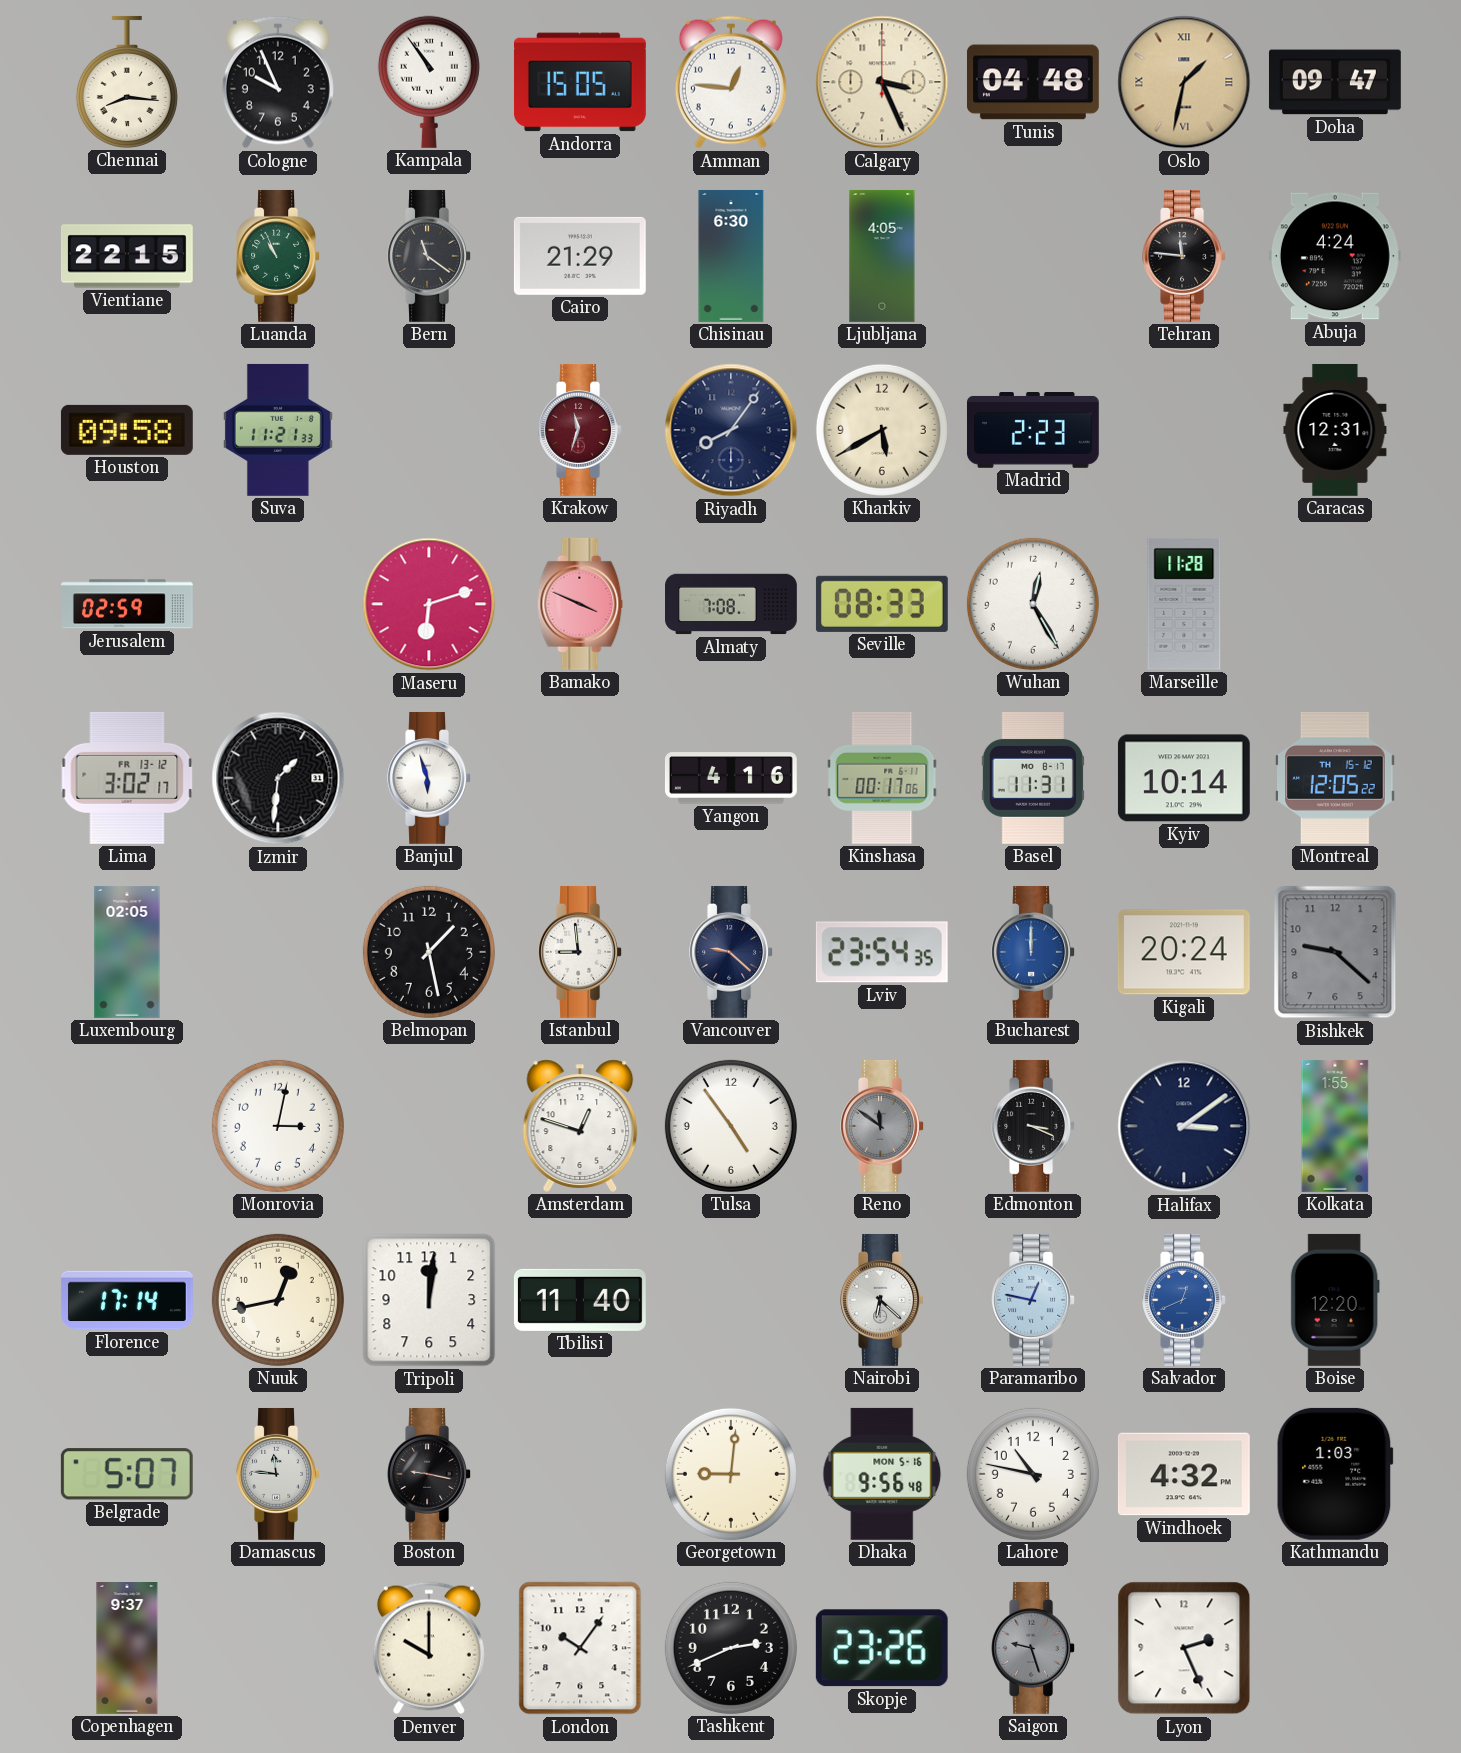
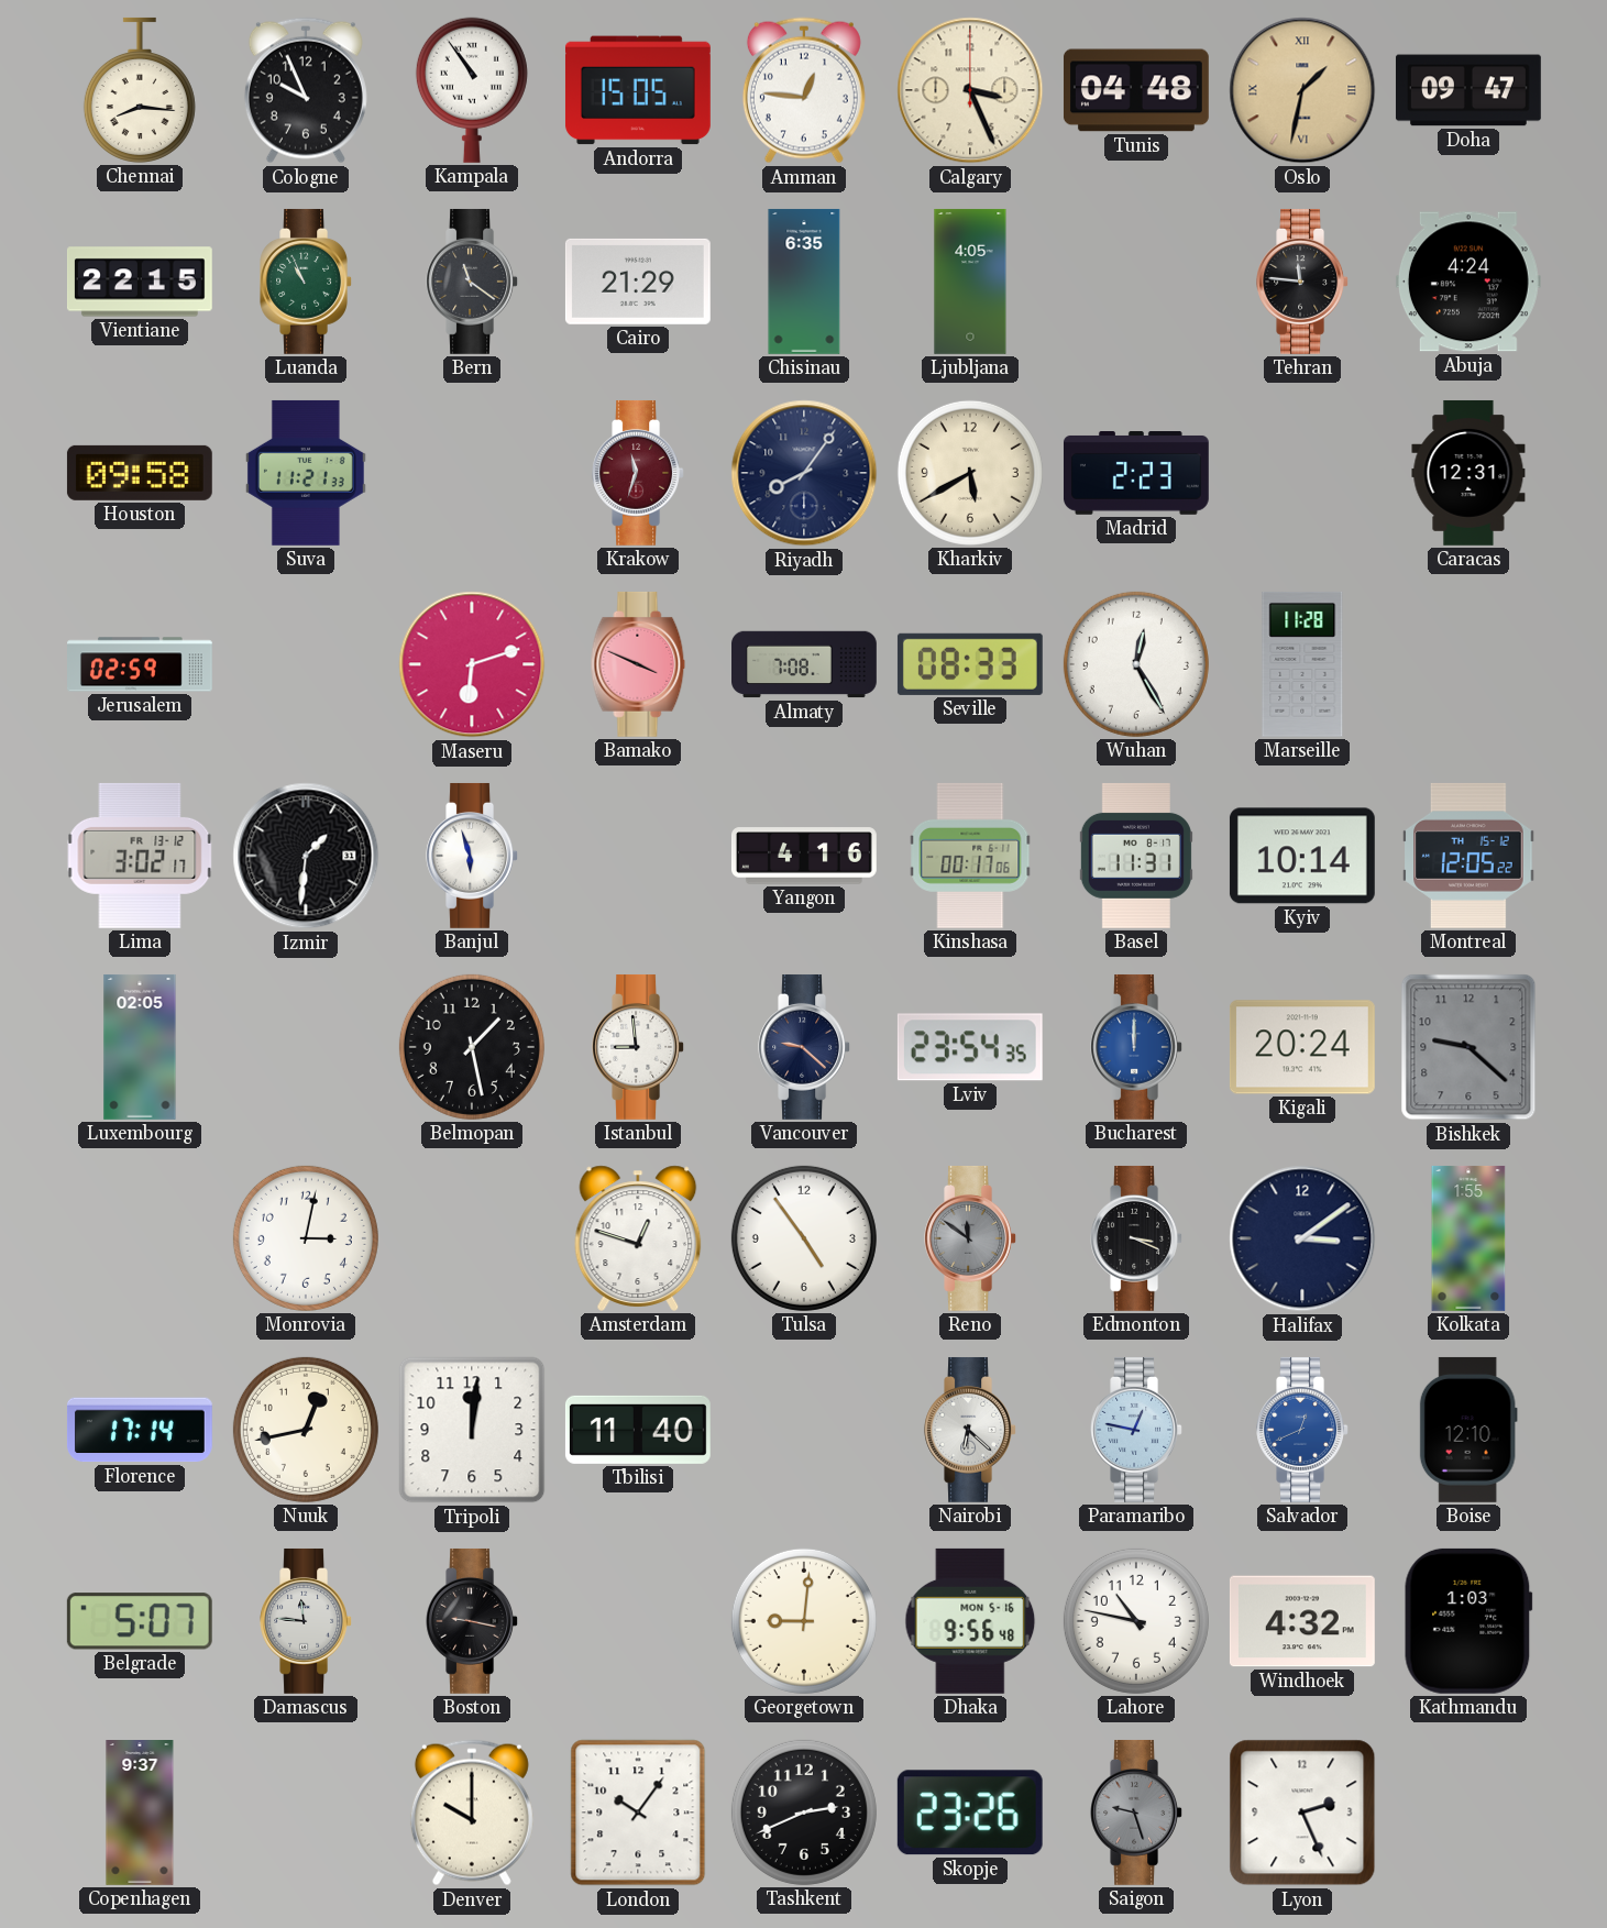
Chisinau: 6:30 -> 6:35
Boise: 12:20 -> 12:10
